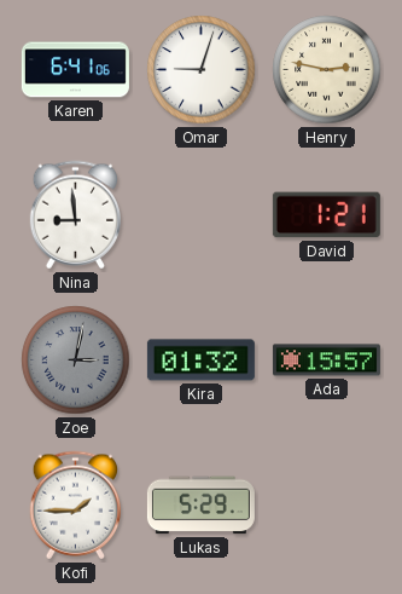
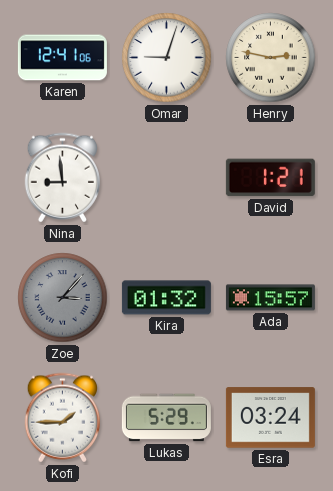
Karen: 6:41 -> 12:41
Zoe: 3:02 -> 3:07
Esra: none -> 03:24
